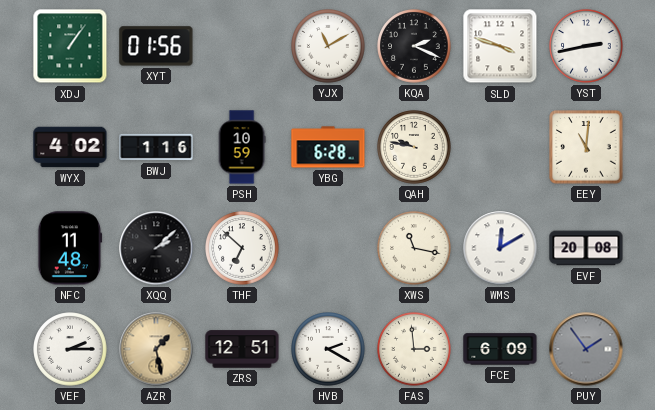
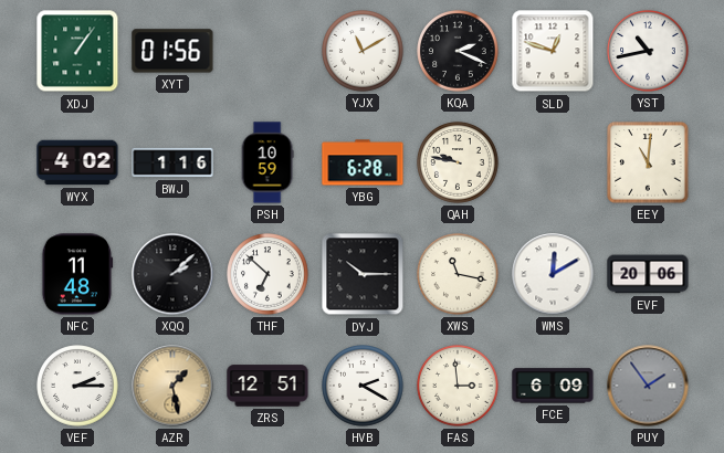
SLD: 3:48 -> 12:48
YST: 2:43 -> 10:43
DYJ: none -> 10:15
EVF: 20:08 -> 20:06
